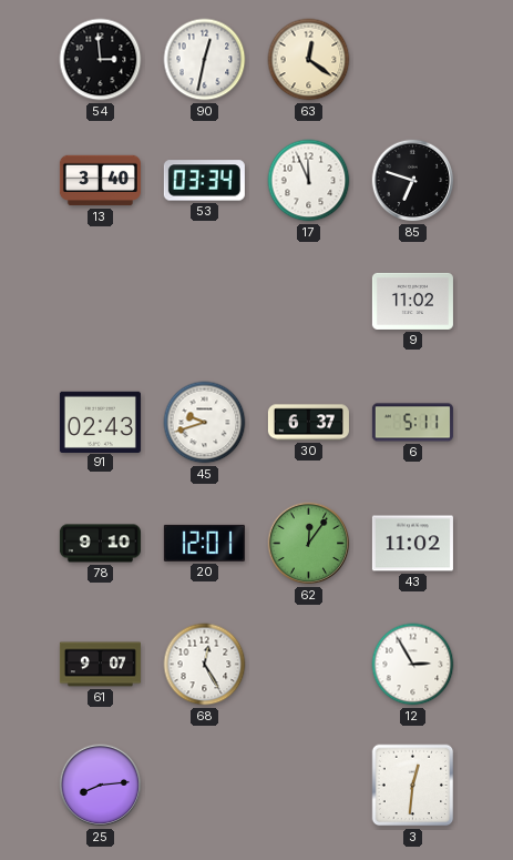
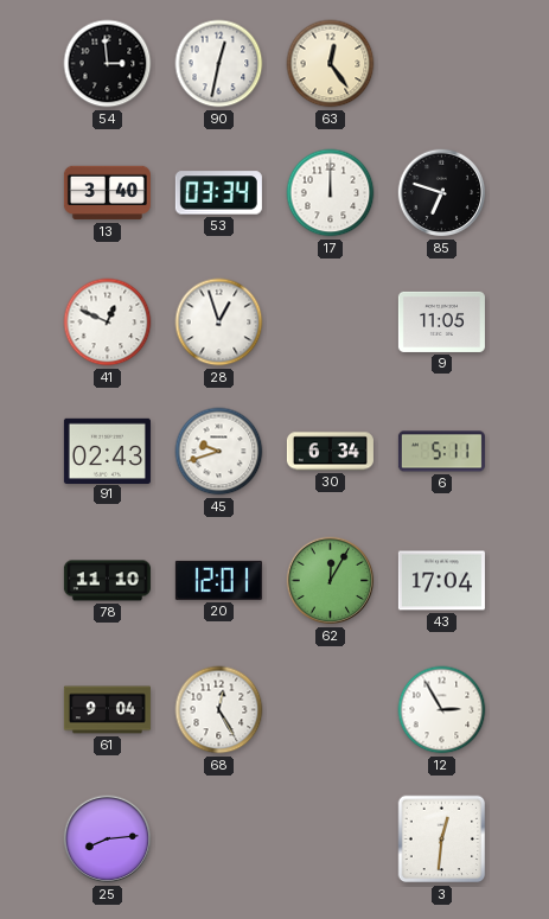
63: 12:21 -> 12:24
17: 11:56 -> 12:00
41: none -> 12:49
28: none -> 12:57
9: 11:02 -> 11:05
30: 6:37 -> 6:34
78: 9:10 -> 11:10
62: 12:06 -> 12:05
43: 11:02 -> 17:04
61: 9:07 -> 9:04
